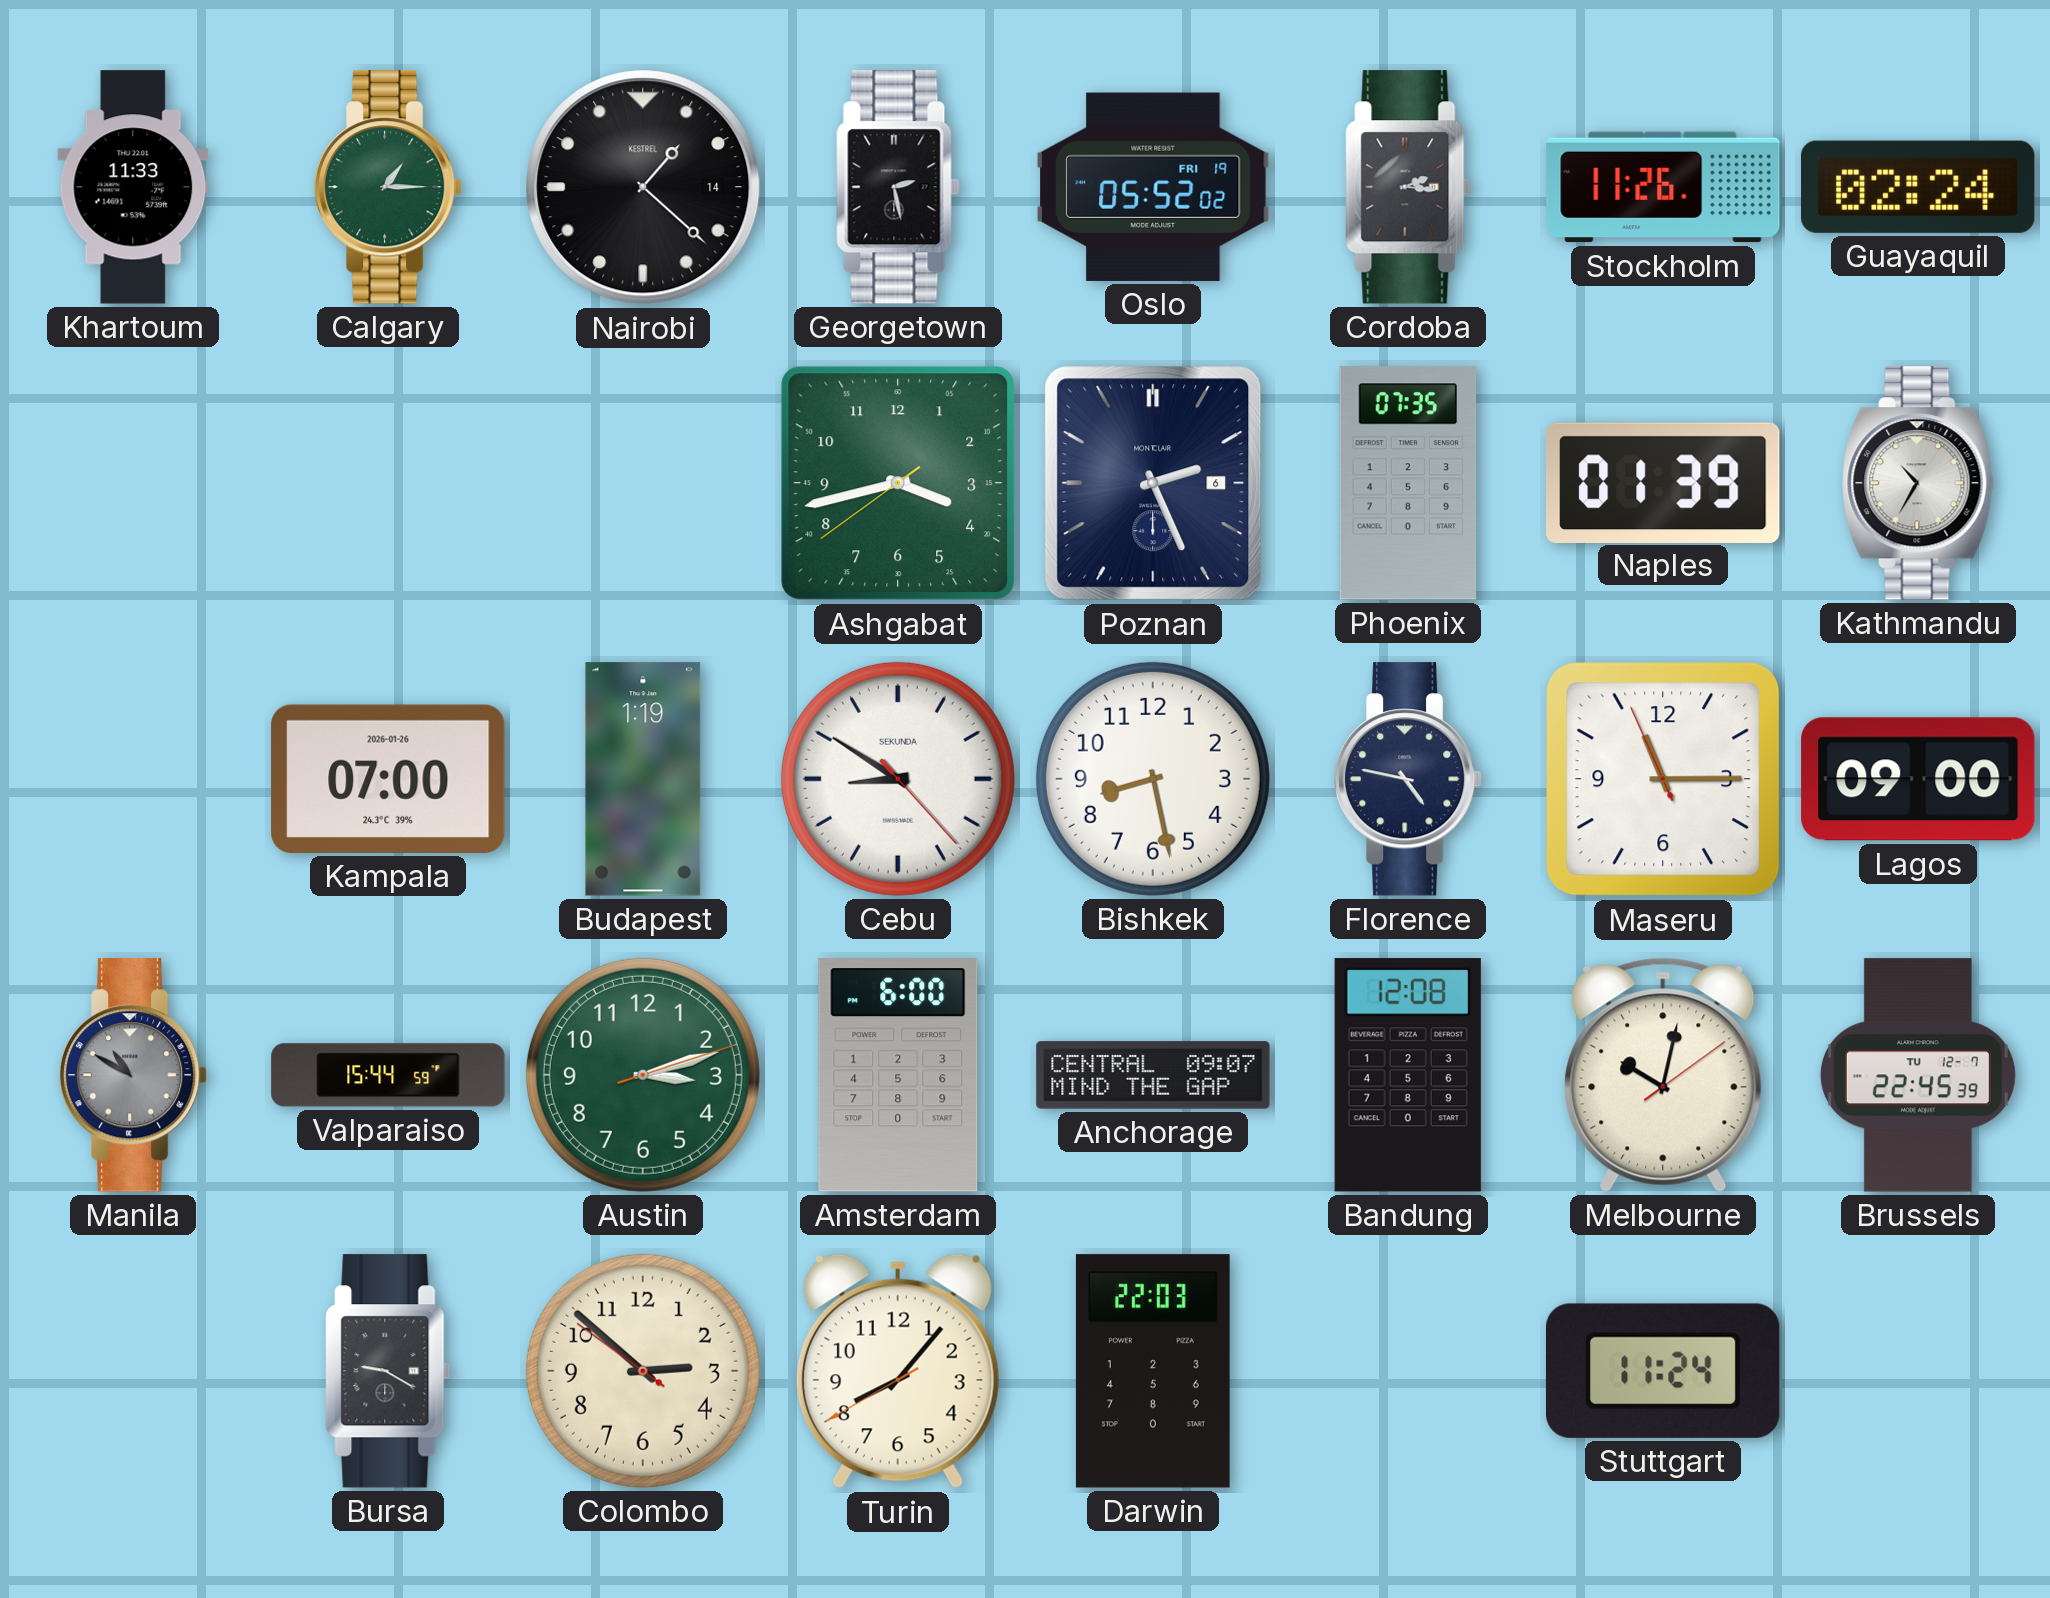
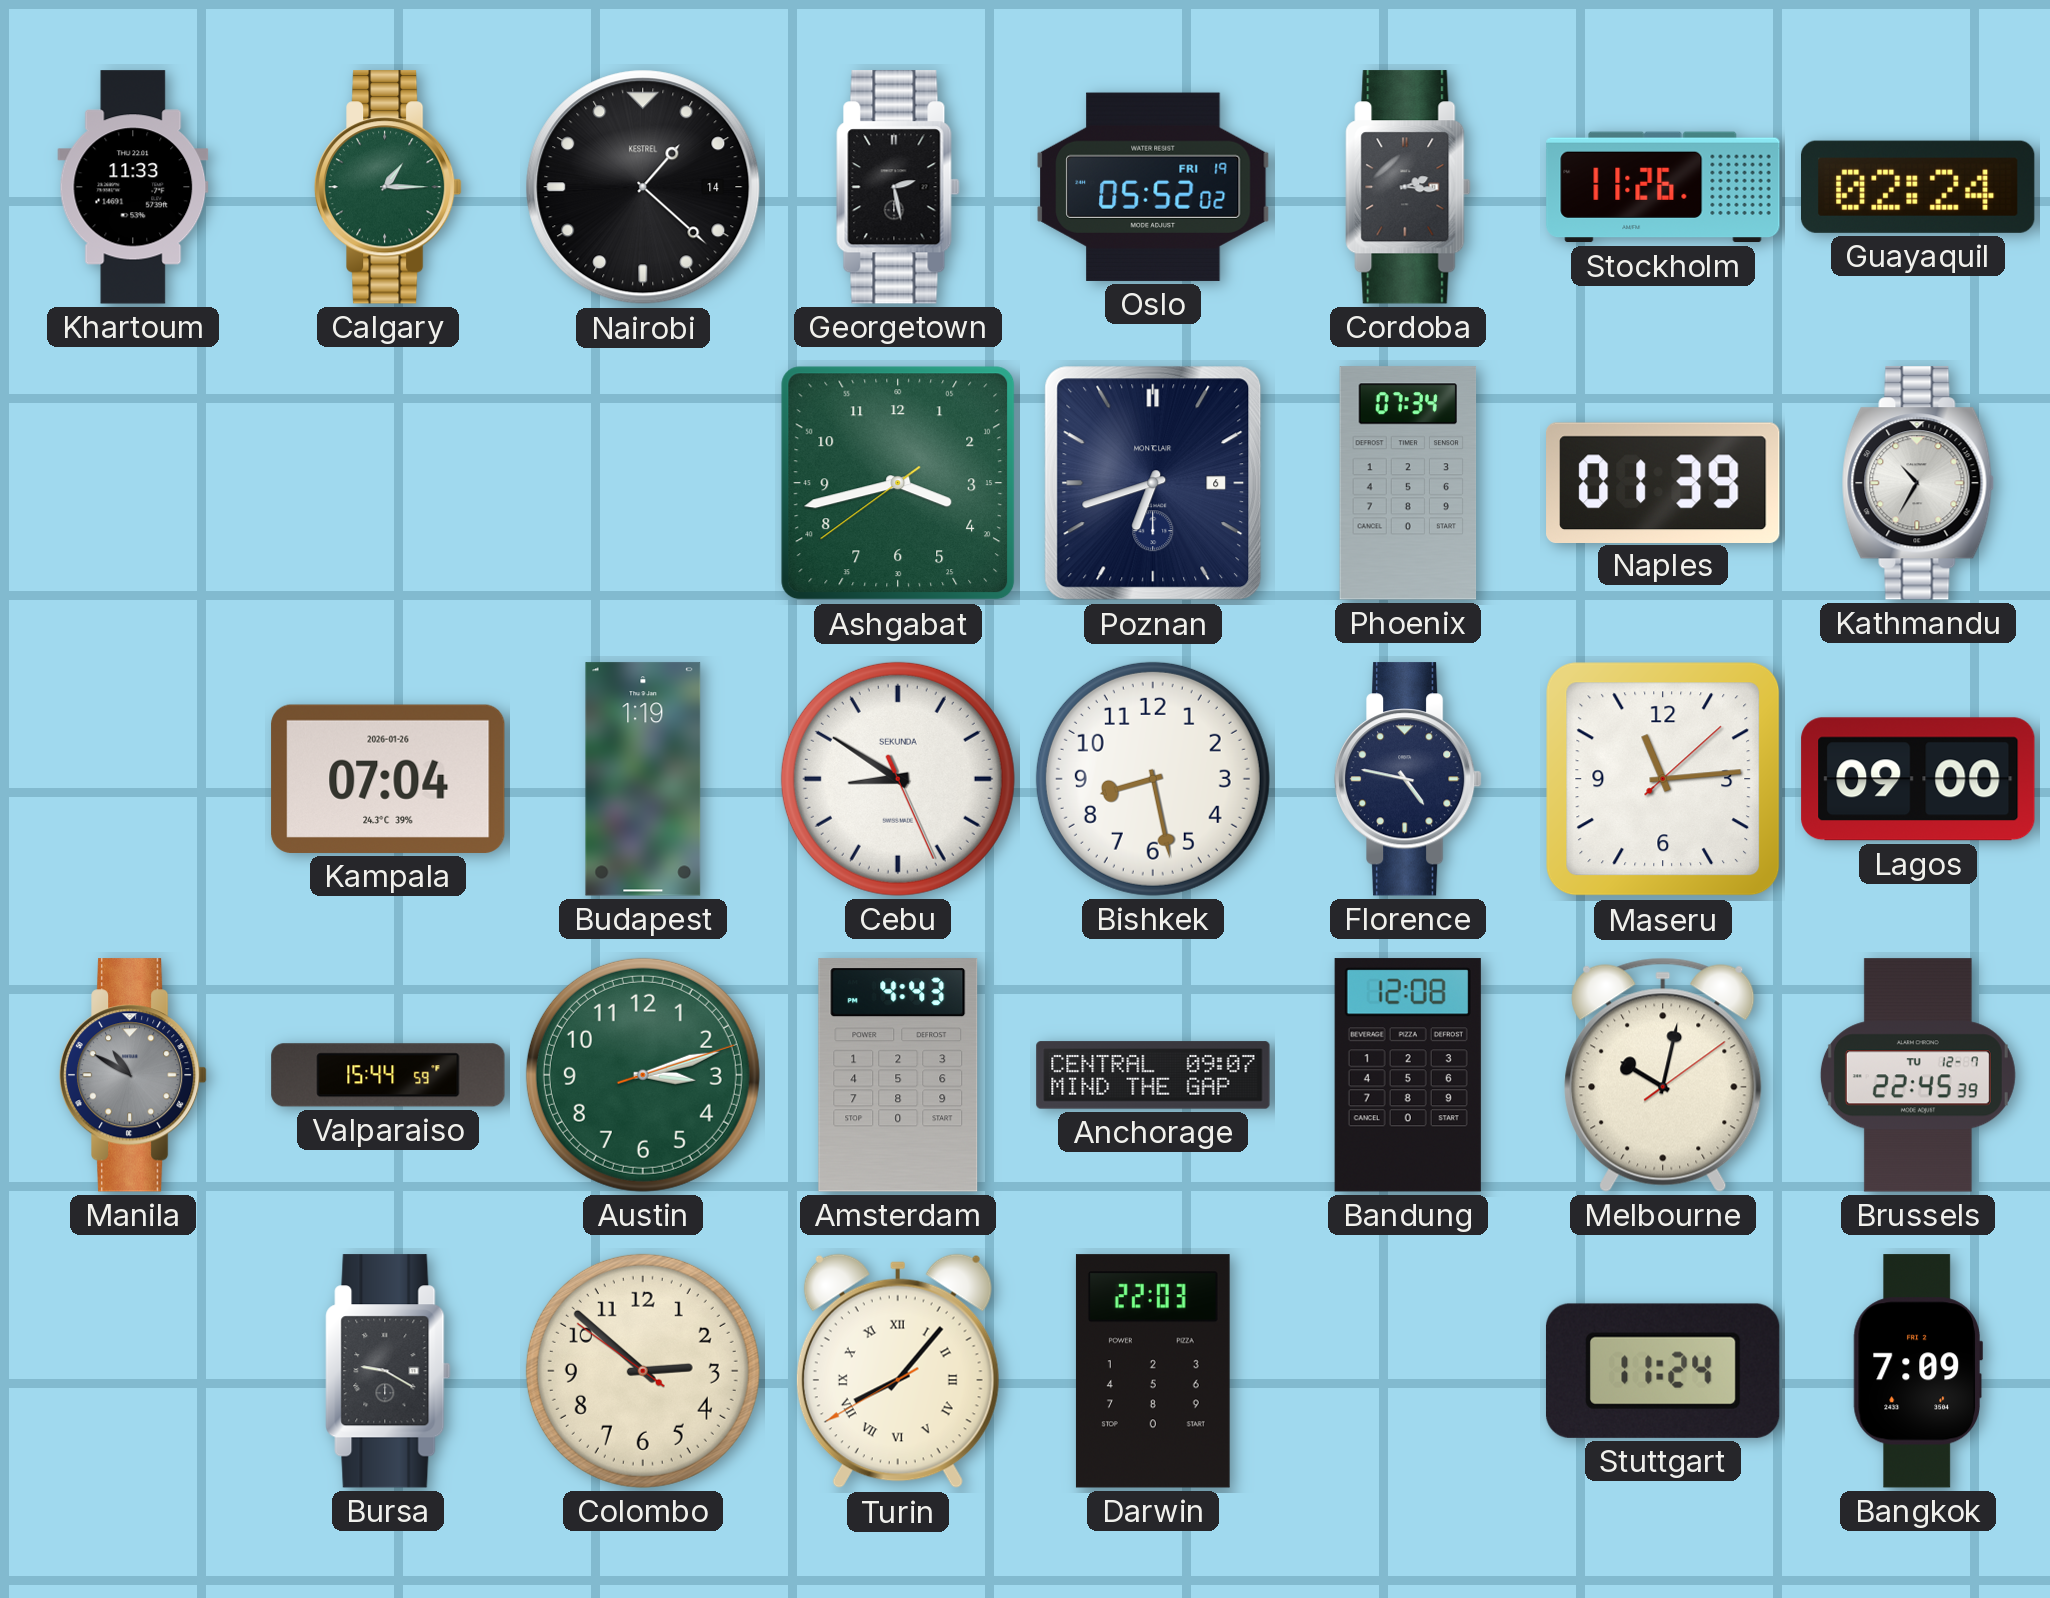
Poznan: 2:26 -> 6:42
Phoenix: 07:35 -> 07:34
Kampala: 07:00 -> 07:04
Cebu: 8:50:23 -> 8:50:26
Maseru: 11:14:56 -> 11:14:08
Amsterdam: 6:00 -> 4:43
Turin numerals: Arabic -> Roman
Bangkok: none -> 7:09
